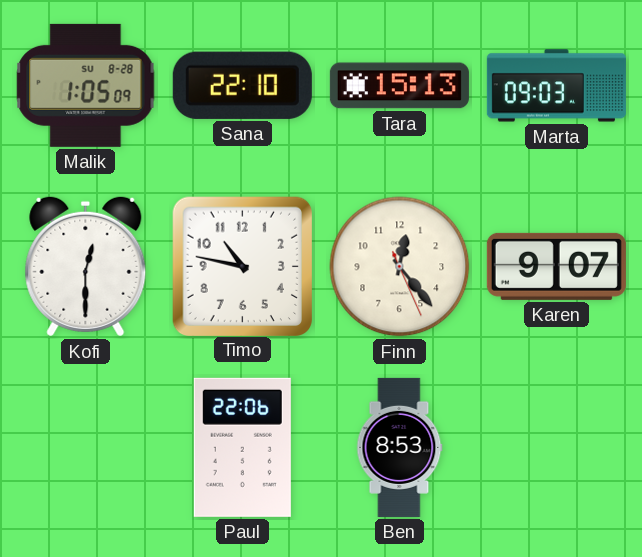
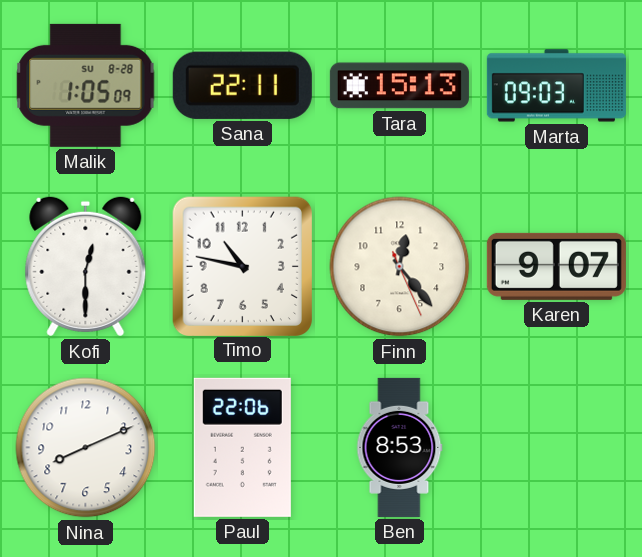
Sana: 22:10 -> 22:11
Nina: none -> 8:11
